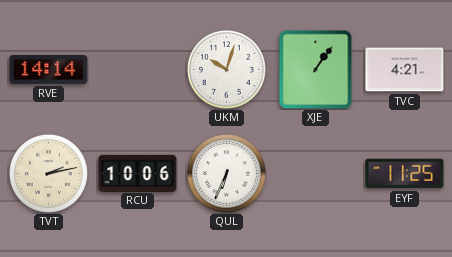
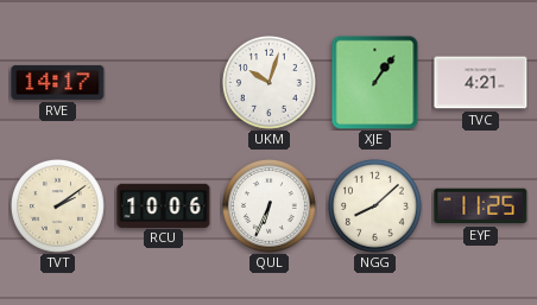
RVE: 14:14 -> 14:17
TVT: 2:13 -> 2:09
NGG: none -> 8:08
